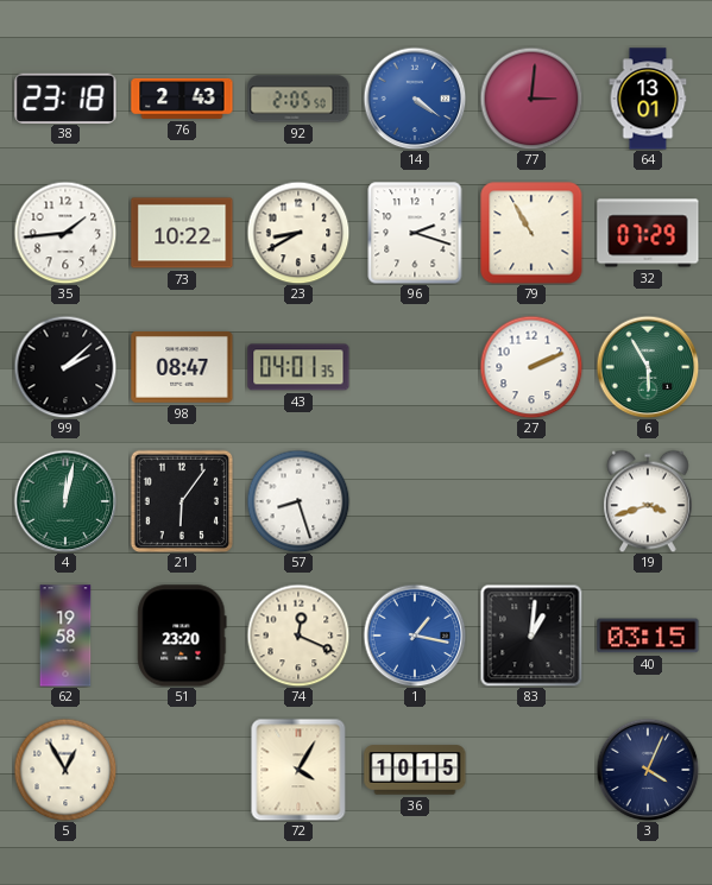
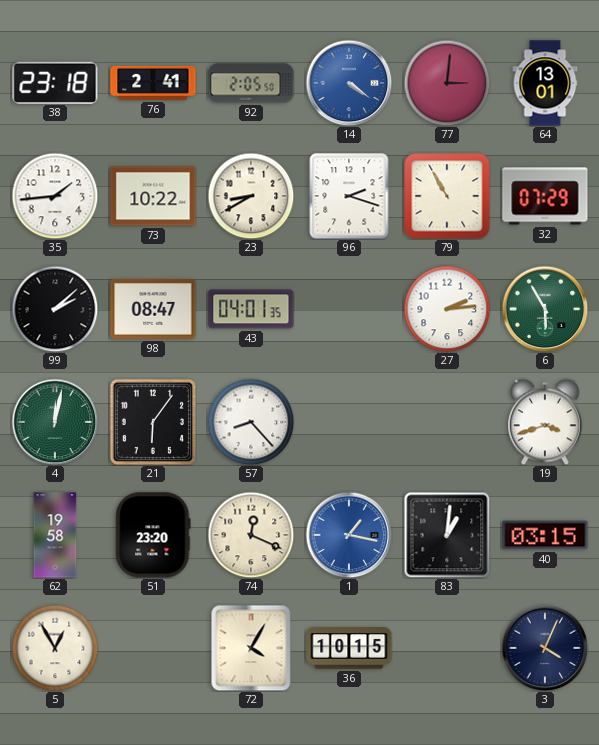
76: 2:43 -> 2:41
27: 2:11 -> 2:14
57: 8:27 -> 8:23
